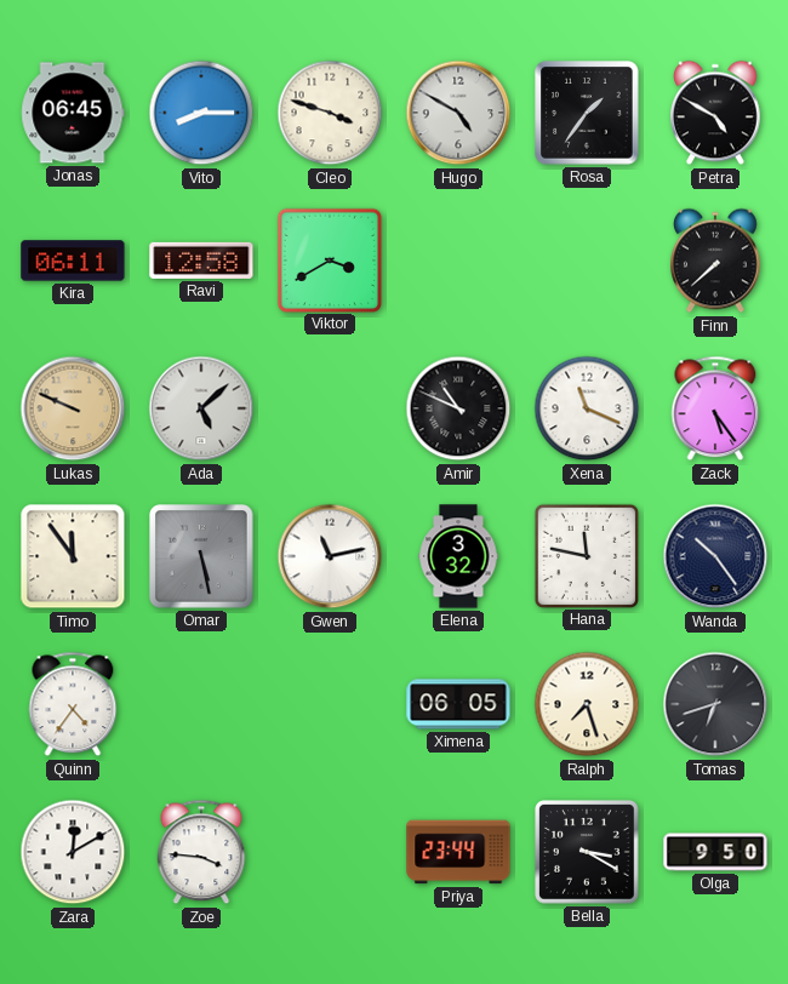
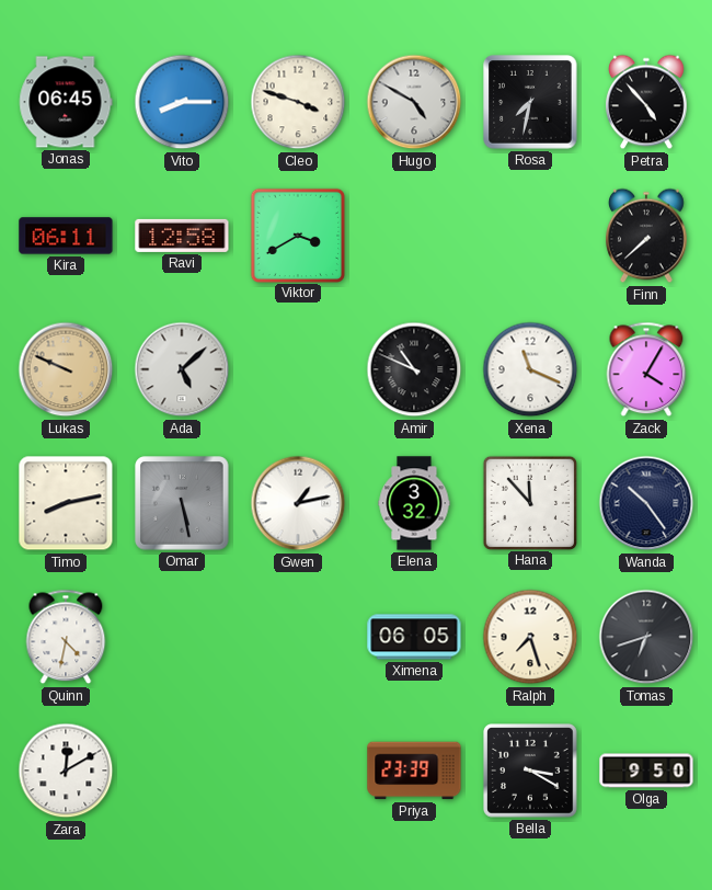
Rosa: 1:36 -> 7:32
Petra: 4:50 -> 4:53
Zack: 5:24 -> 4:05
Timo: 11:54 -> 8:13
Gwen: 11:13 -> 1:13
Hana: 11:47 -> 11:53
Quinn: 4:36 -> 4:32
Zoe: 3:46 -> none
Priya: 23:44 -> 23:39
